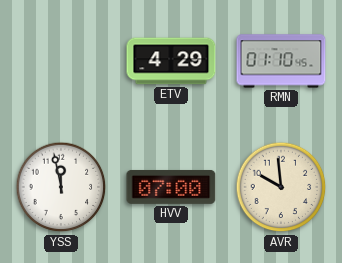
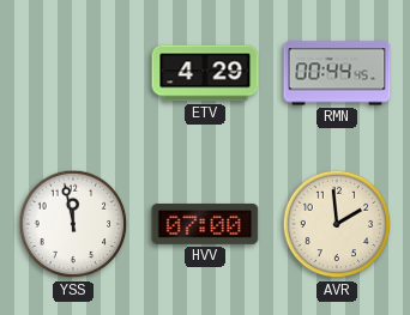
RMN: 01:10 -> 00:44
AVR: 9:59 -> 1:59
